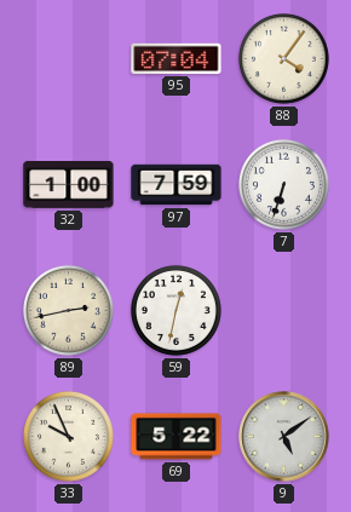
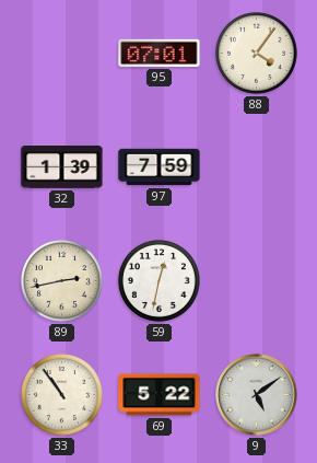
95: 07:04 -> 07:01
32: 1:00 -> 1:39
7: 6:33 -> none
33: 9:56 -> 10:54
